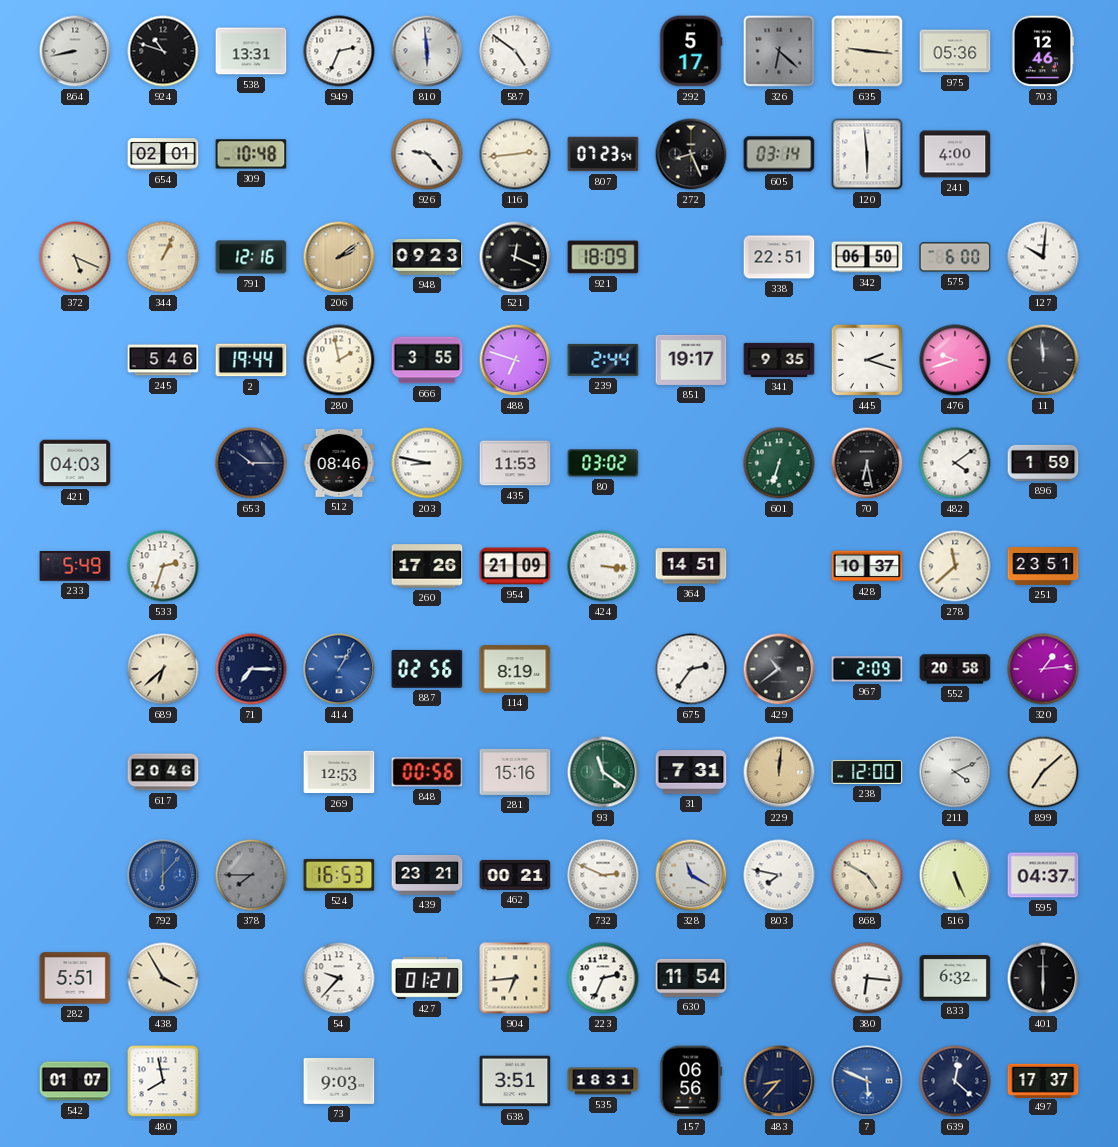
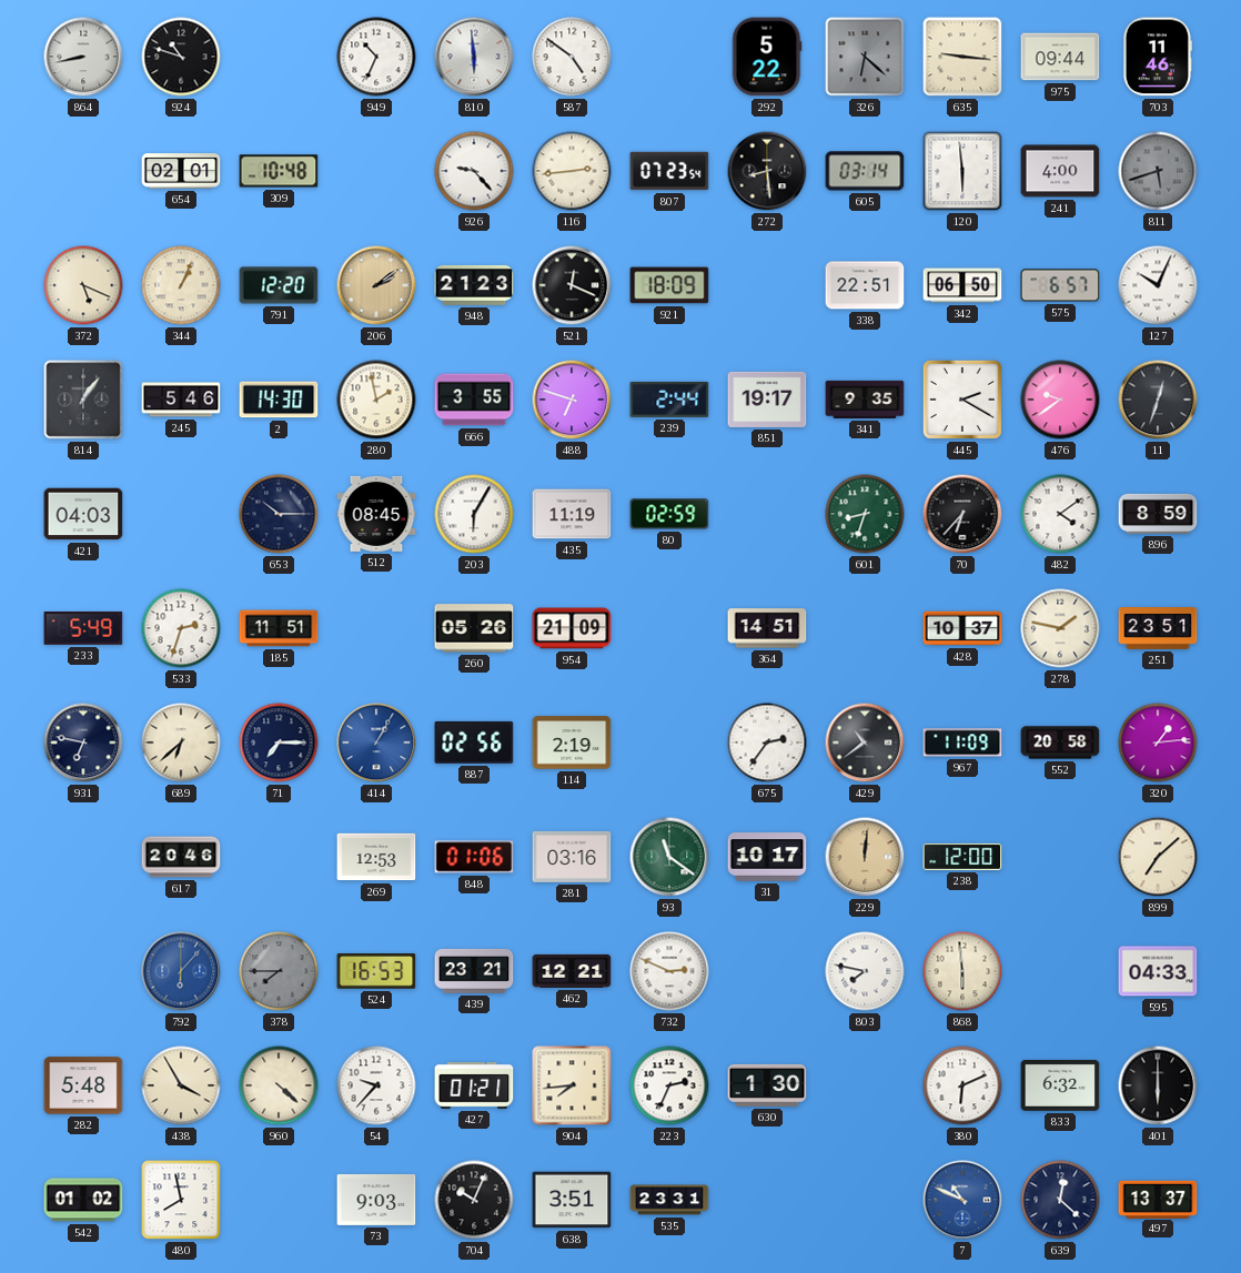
538: 13:31 -> none
949: 2:34 -> 10:34
292: 5:17 -> 5:22
975: 05:36 -> 09:44
703: 12:46 -> 11:46
272: 8:26 -> 8:29
811: none -> 5:42
791: 12:16 -> 12:20
948: 09:23 -> 21:23
575: 6:00 -> 6:57
127: 10:01 -> 10:04
814: none -> 1:06
2: 19:44 -> 14:30
445: 2:18 -> 2:20
476: 9:42 -> 9:39
11: 11:59 -> 12:33
512: 08:46 -> 08:45
203: 8:47 -> 6:05
435: 11:53 -> 11:19
80: 03:02 -> 02:59
601: 6:33 -> 8:33
70: 6:28 -> 6:37
896: 1:59 -> 8:59
185: none -> 11:51
260: 17:26 -> 05:26
424: 3:16 -> none
278: 11:38 -> 1:47
931: none -> 6:47
114: 8:19 -> 2:19
967: 2:09 -> 11:09
848: 00:56 -> 01:06
281: 15:16 -> 03:16
31: 7:31 -> 10:17
211: 4:11 -> none
462: 00:21 -> 12:21
328: 11:20 -> none
868: 4:50 -> 5:59
516: 5:26 -> none
595: 04:37 -> 04:33
282: 5:51 -> 5:48
960: none -> 4:22
904: 6:44 -> 7:44
630: 11:54 -> 1:30
380: 6:16 -> 6:11
542: 01:07 -> 01:02
704: none -> 10:04
535: 18:31 -> 23:31
157: 06:56 -> none
483: 8:37 -> none
7: 5:49 -> 10:49
497: 17:37 -> 13:37
